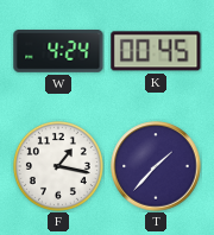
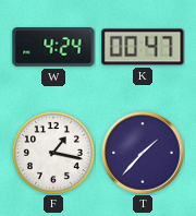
K: 00:45 -> 00:47
